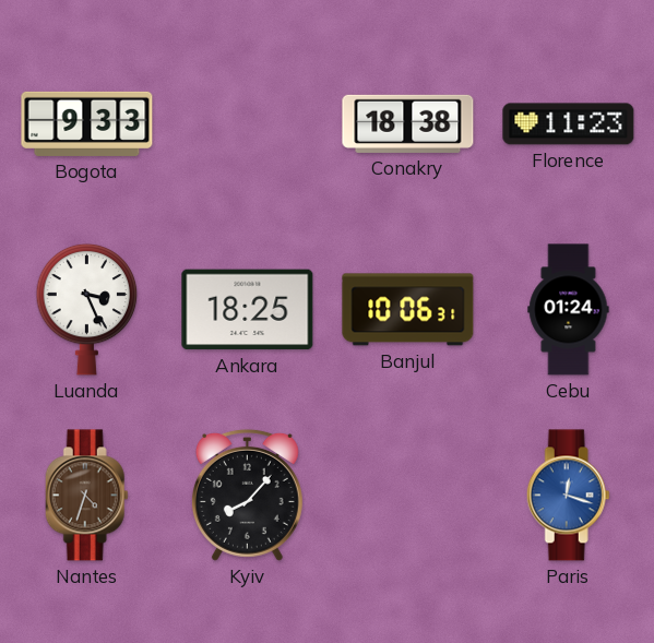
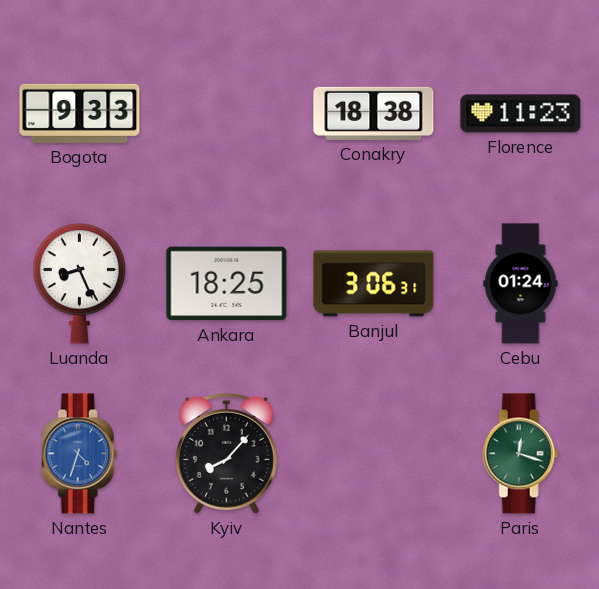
Luanda: 3:26 -> 8:26
Banjul: 10:06 -> 3:06
Nantes dial: brown -> blue
Paris dial: blue -> green
